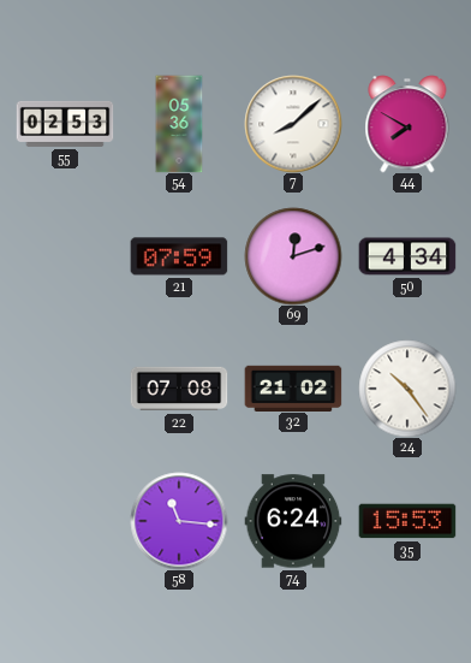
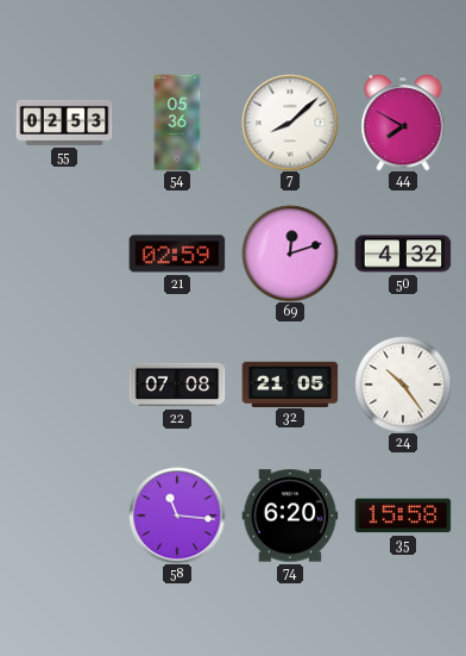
21: 07:59 -> 02:59
50: 4:34 -> 4:32
32: 21:02 -> 21:05
74: 6:24 -> 6:20
35: 15:53 -> 15:58
